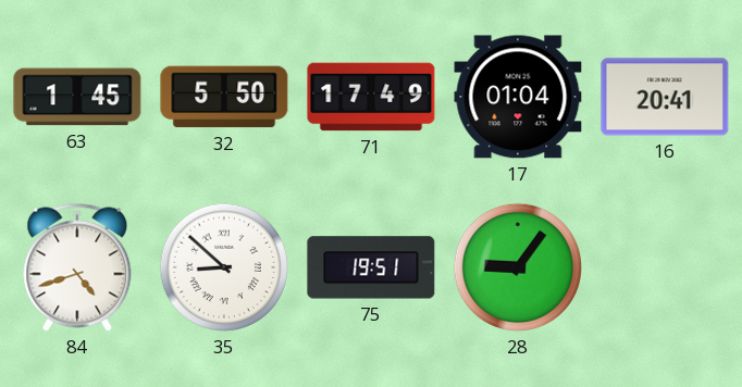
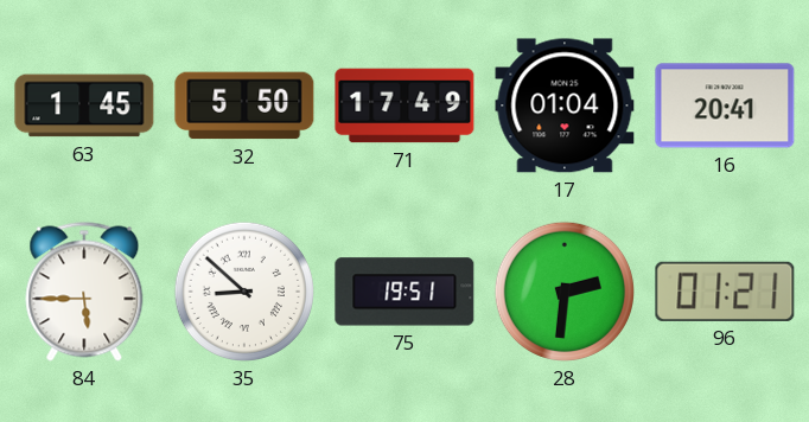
84: 4:42 -> 5:45
28: 9:06 -> 2:31
96: none -> 01:21
